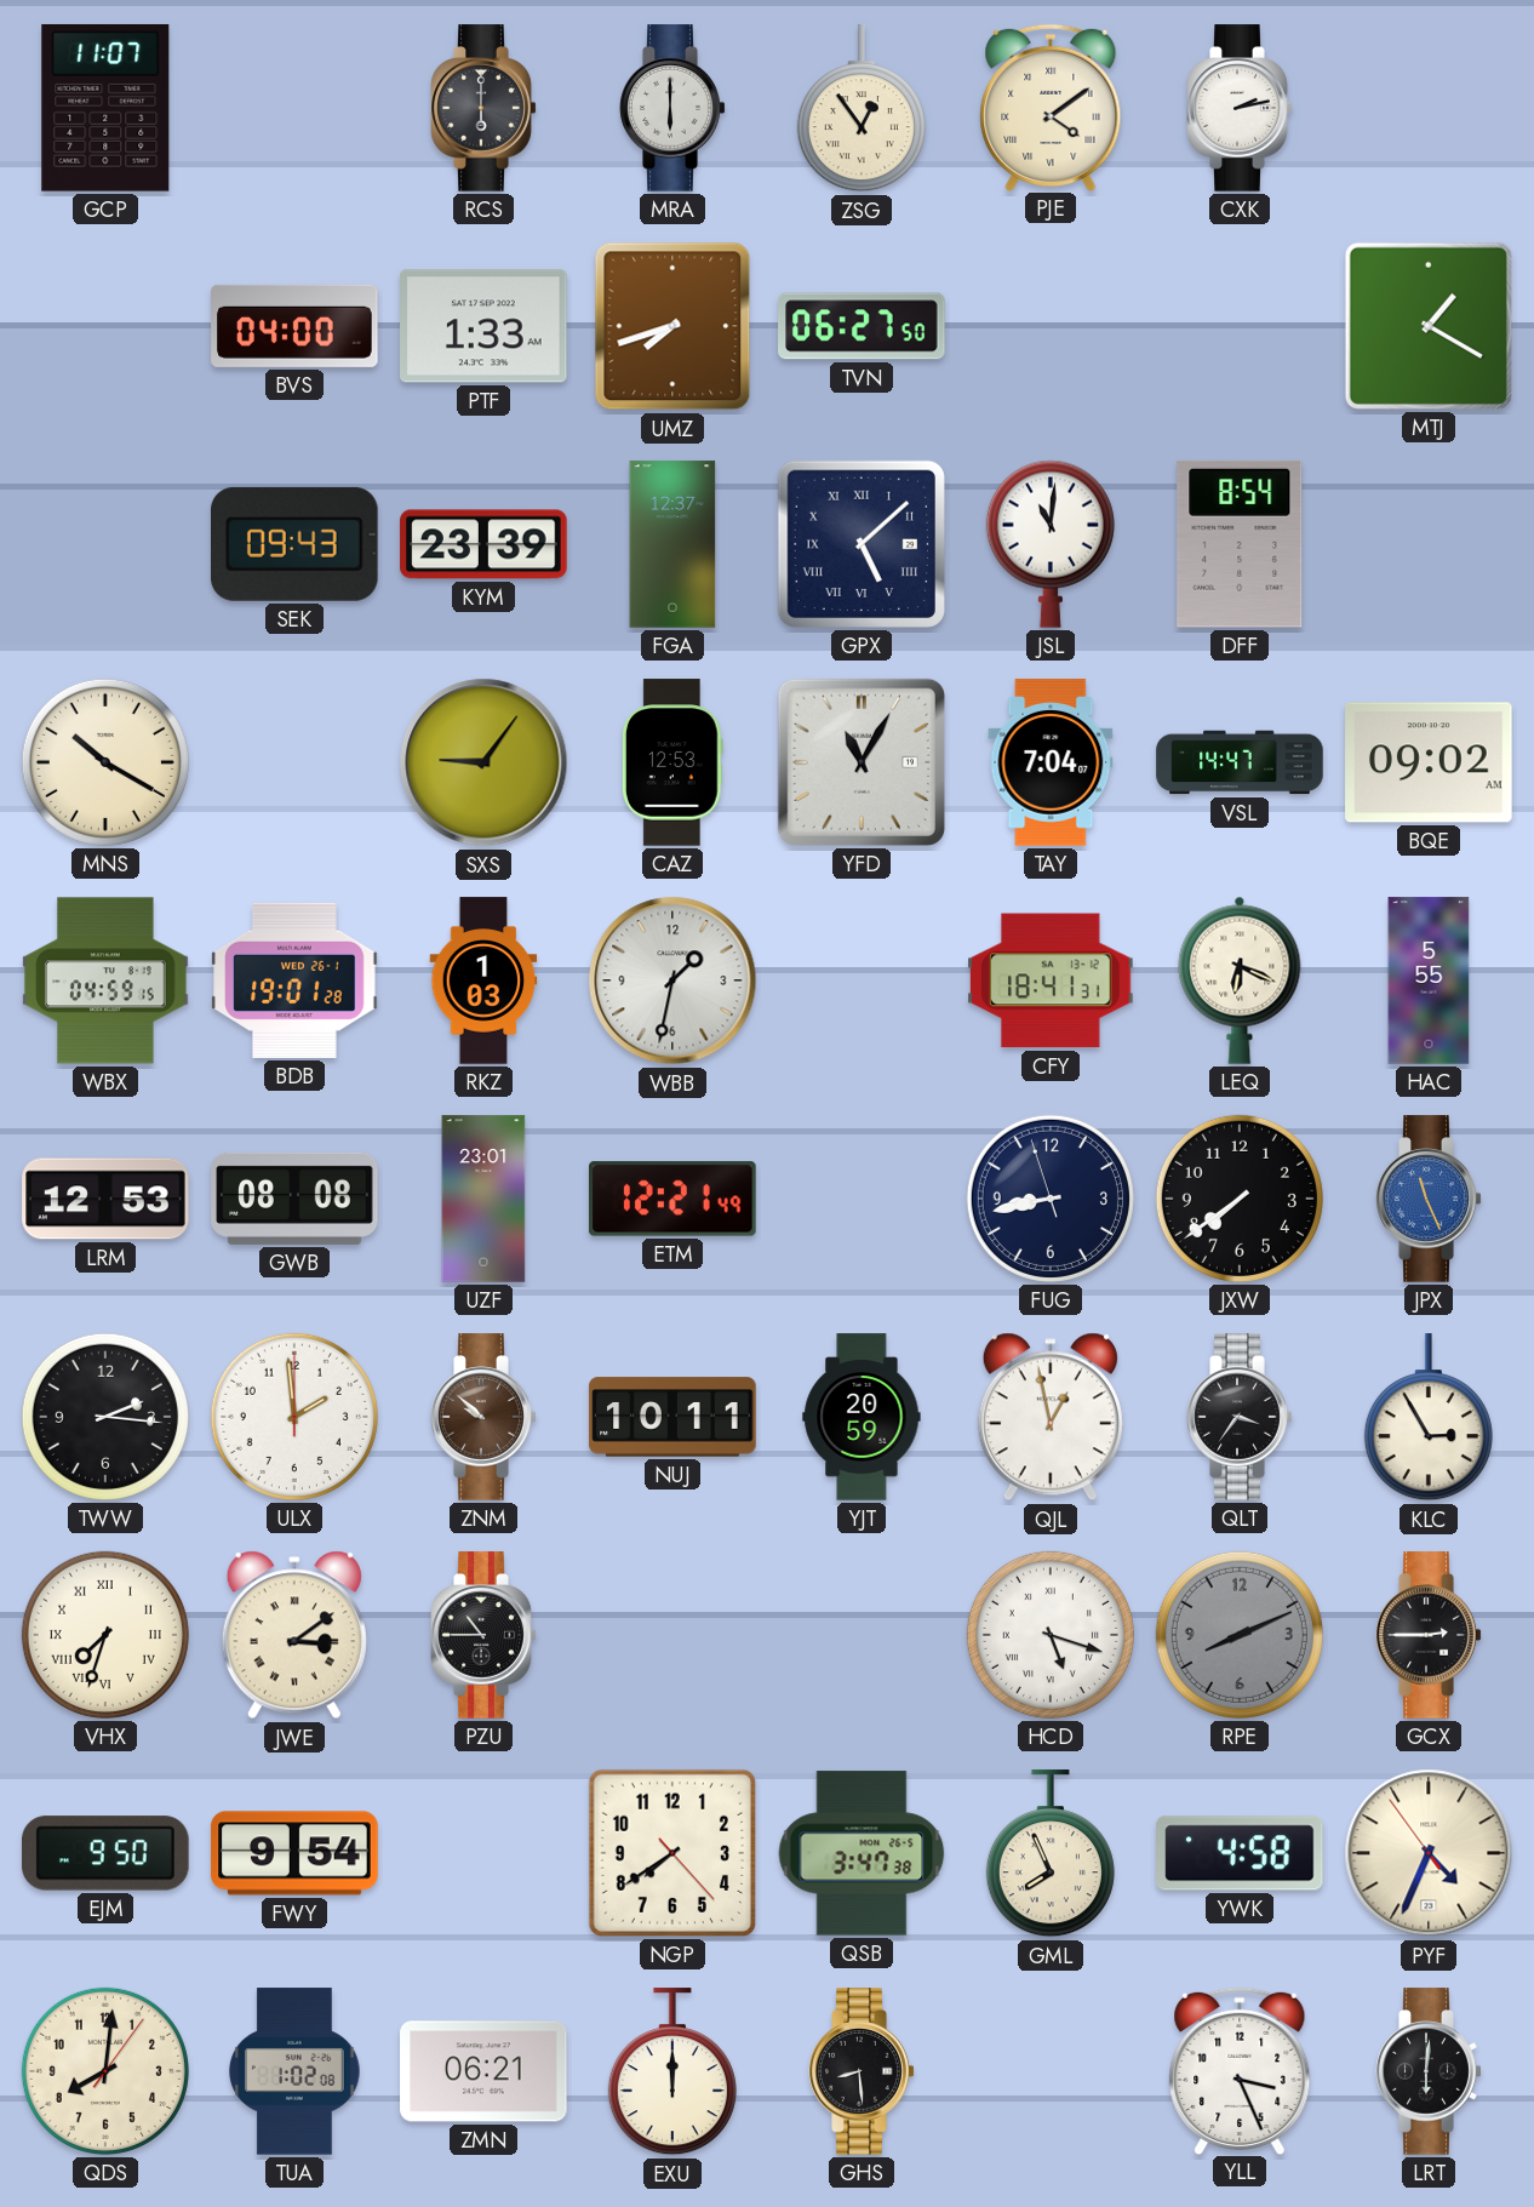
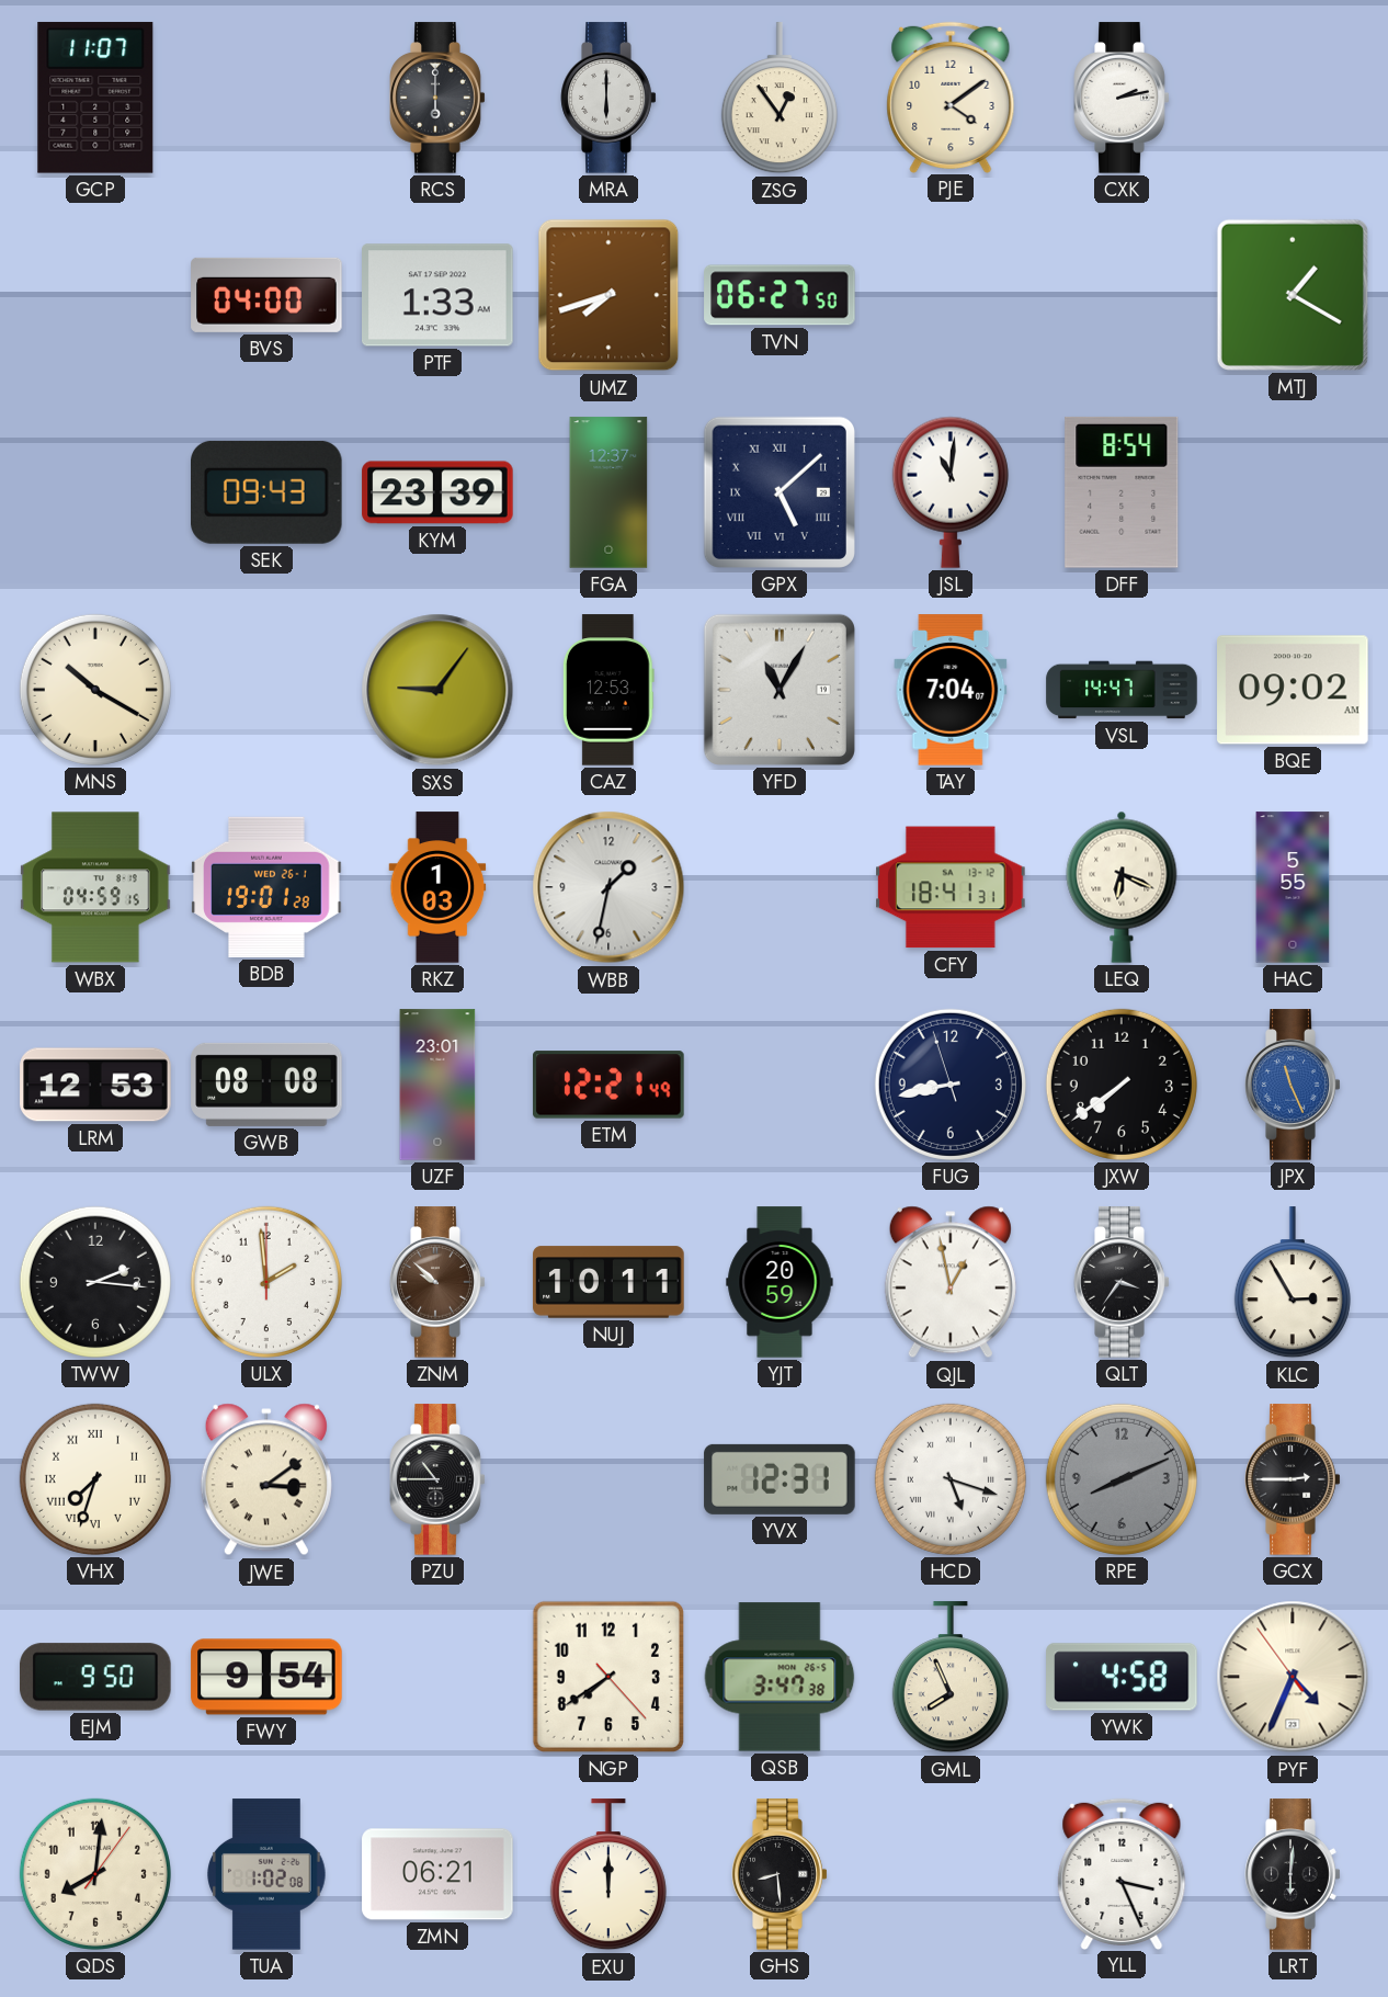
PJE numerals: Roman -> Arabic
YVX: none -> 12:31
